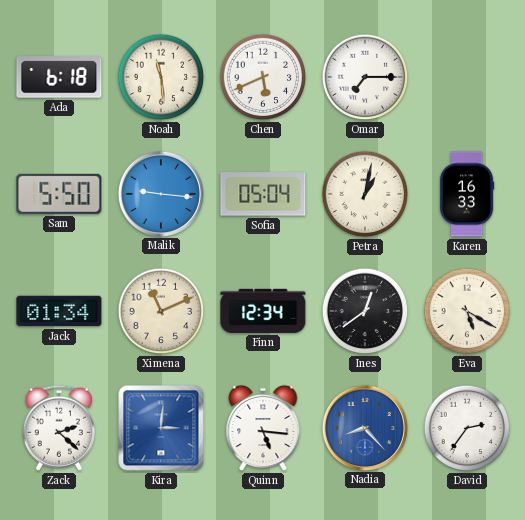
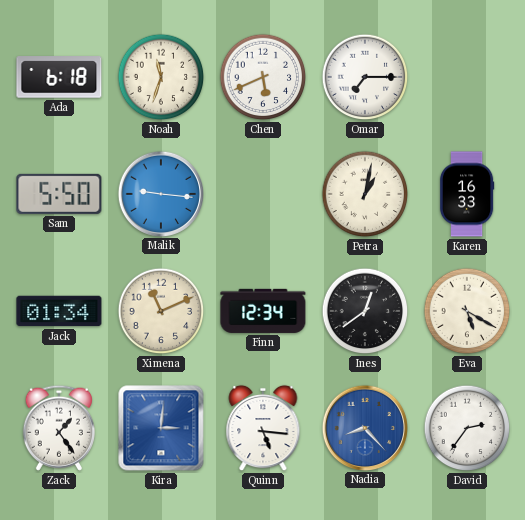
Noah: 11:29 -> 11:33
Sofia: 05:04 -> none
Zack: 2:22 -> 1:24
